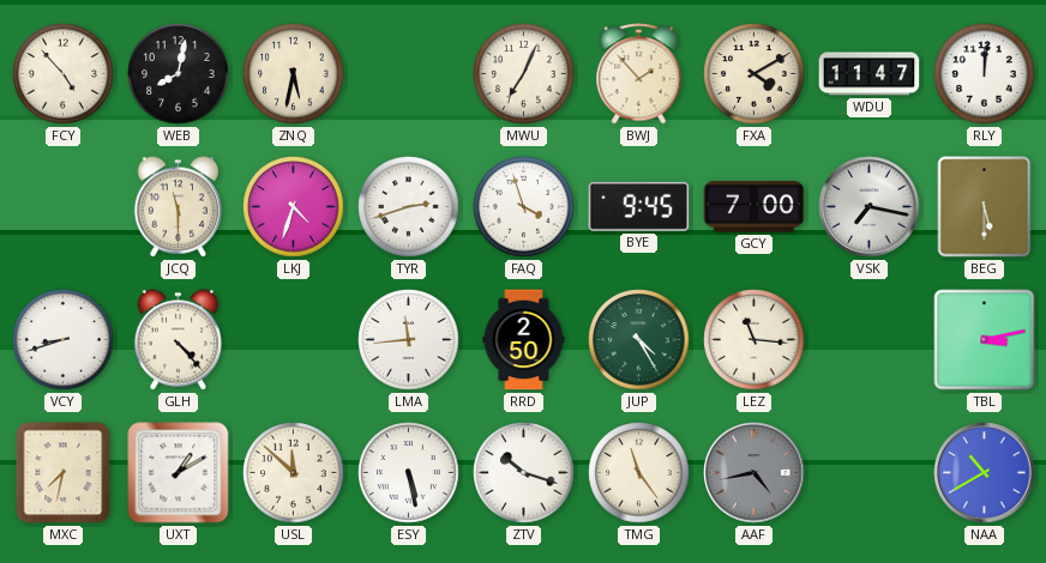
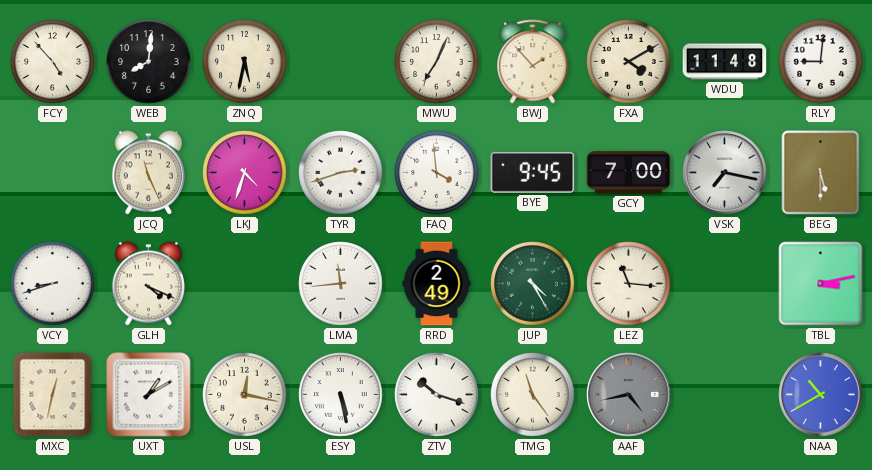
WEB: 8:02 -> 8:01
WDU: 11:47 -> 11:48
RLY: 12:01 -> 9:01
JCQ: 11:30 -> 11:26
FAQ: 3:57 -> 3:59
GLH: 4:23 -> 4:19
RRD: 2:50 -> 2:49
MXC: 7:32 -> 12:32
USL: 11:52 -> 12:17
